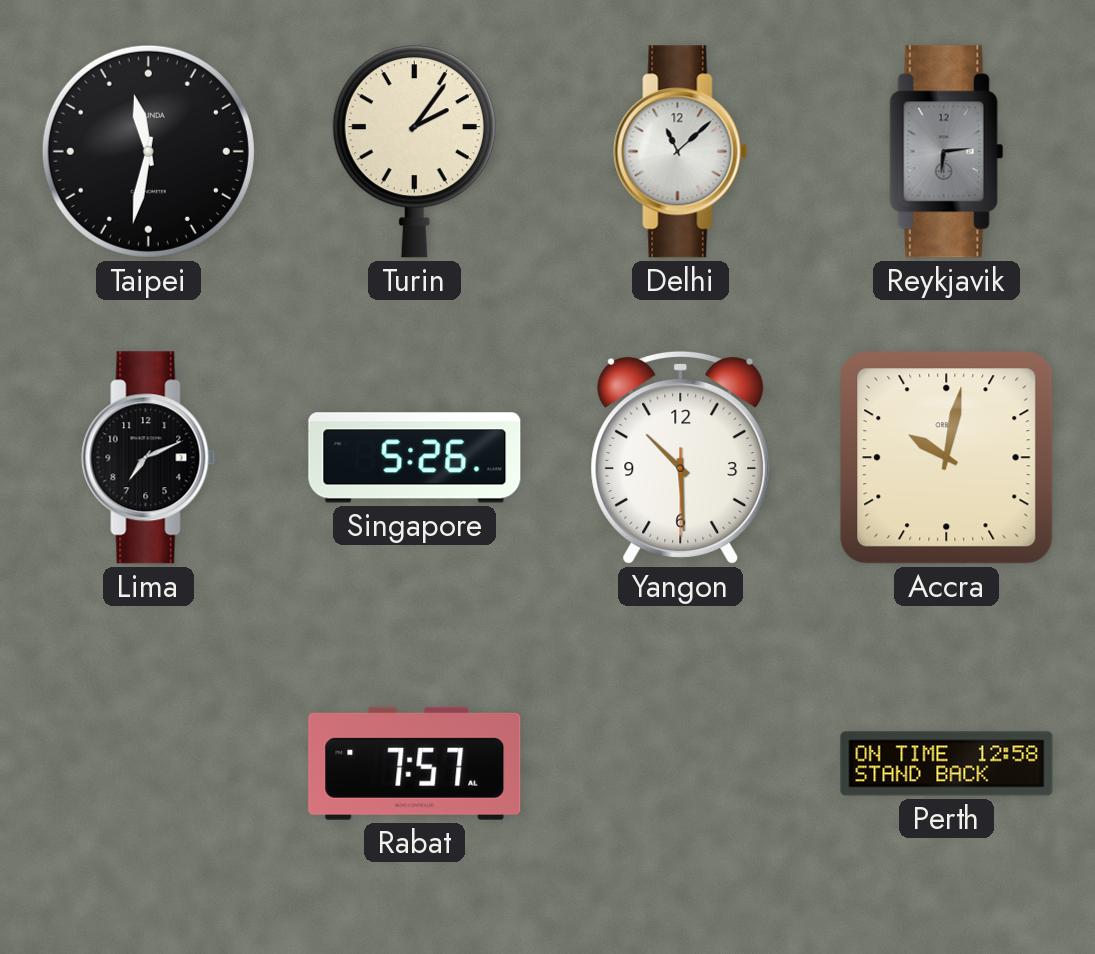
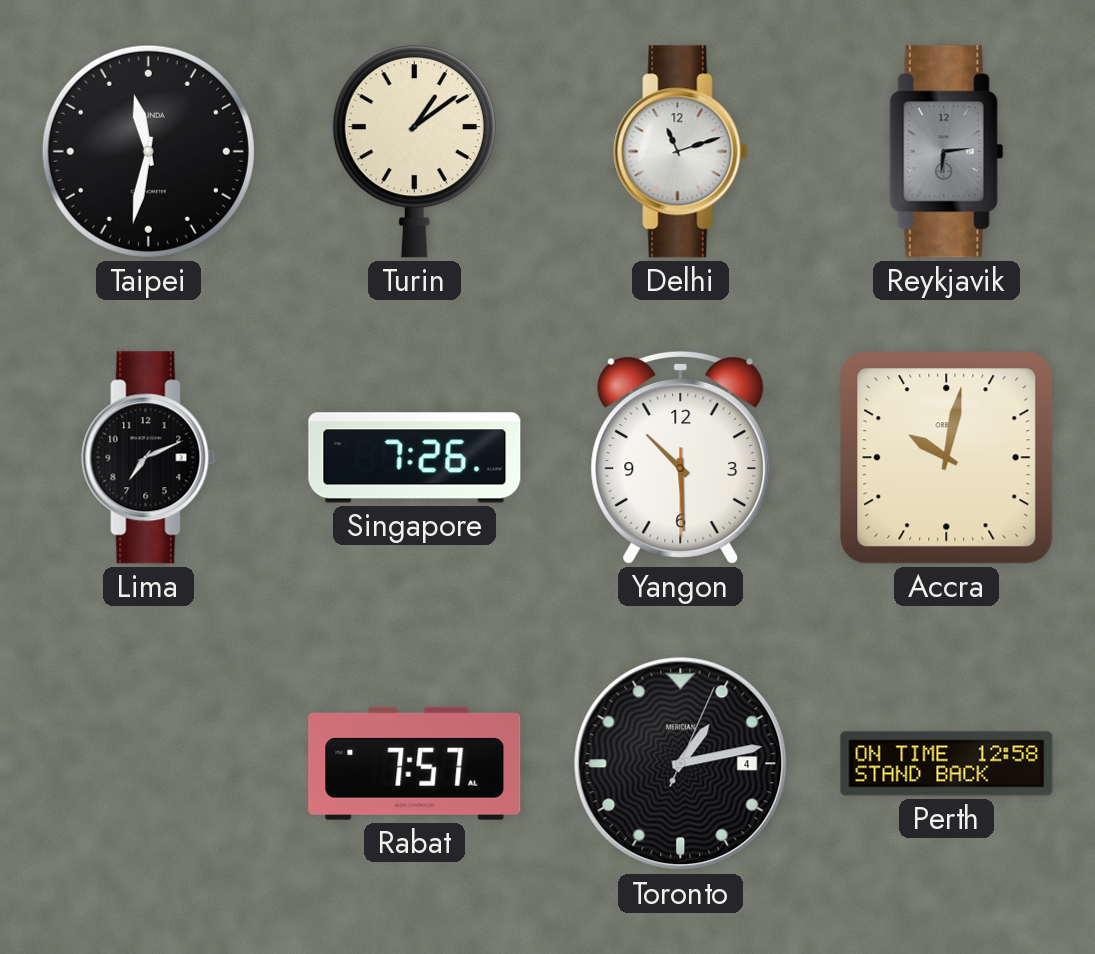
Turin: 2:06 -> 1:09
Delhi: 11:08 -> 11:12
Singapore: 5:26 -> 7:26
Toronto: none -> 1:13
